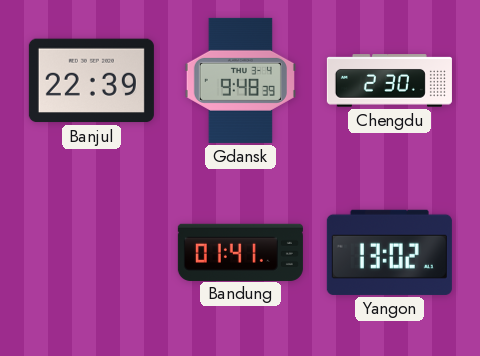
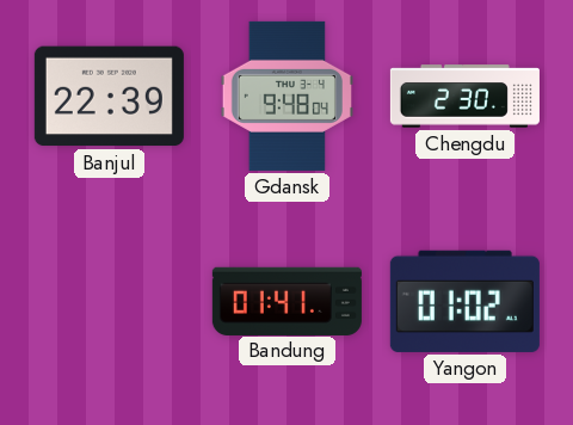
Gdansk: 9:48:39 -> 9:48:04
Yangon: 13:02 -> 01:02
